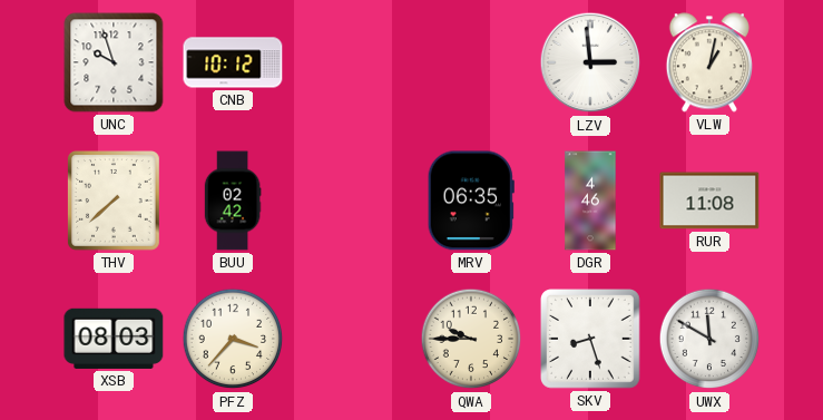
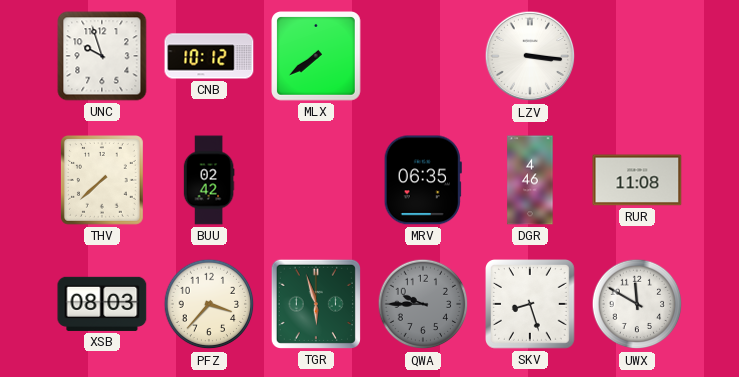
MLX: none -> 7:39
LZV: 2:59 -> 3:16
VLW: 1:02 -> none
TGR: none -> 5:57
QWA dial: cream -> grey
